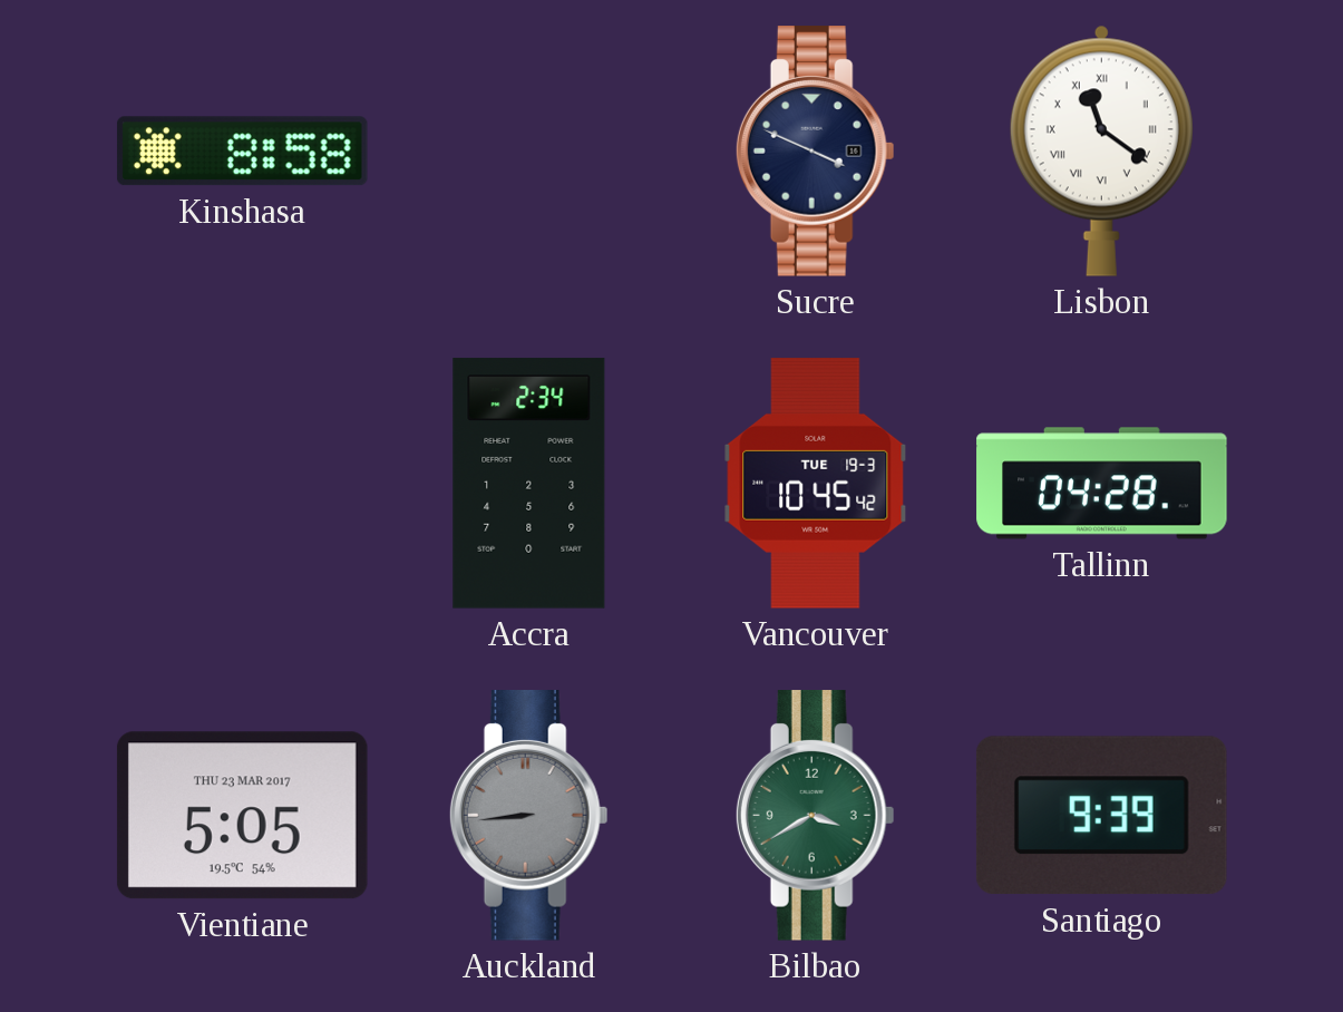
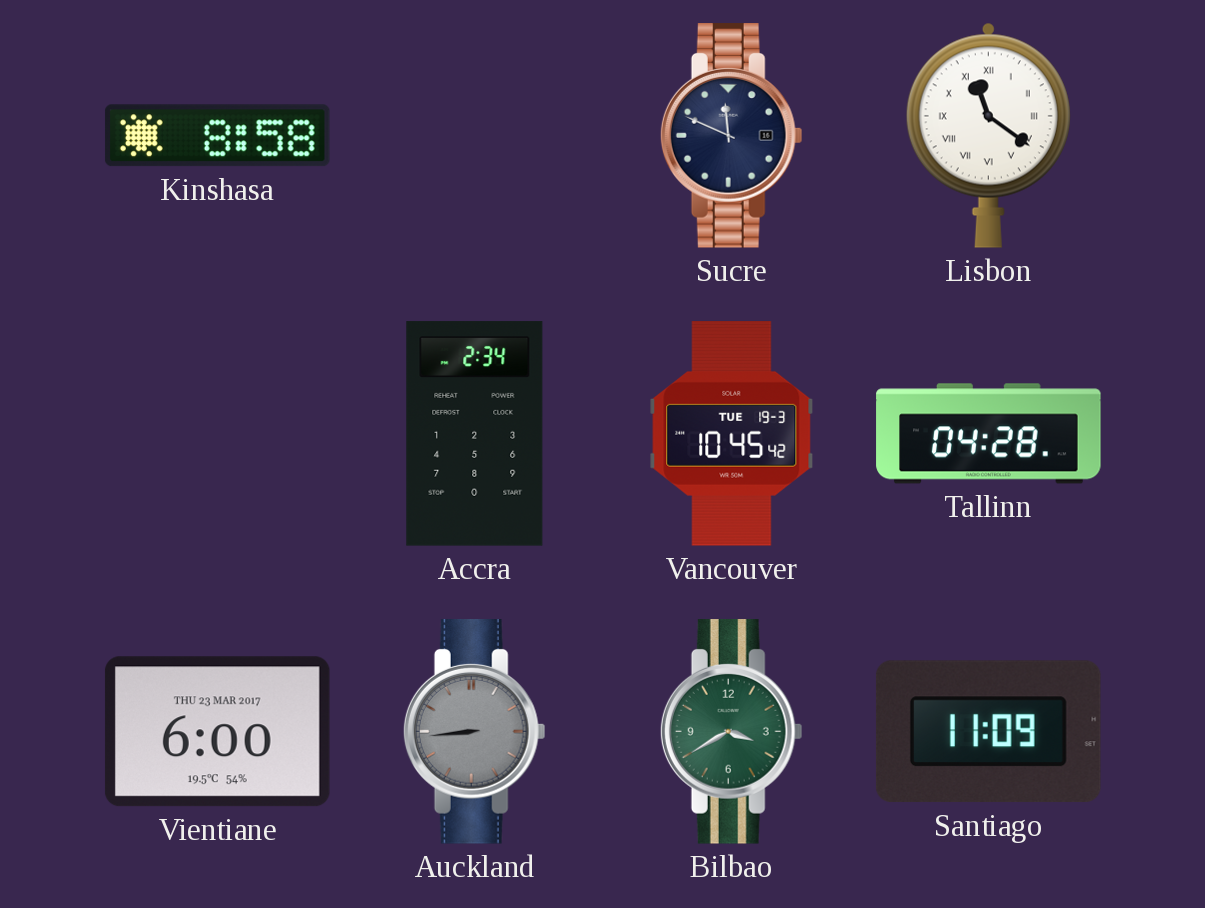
Sucre: 3:49 -> 11:49
Vientiane: 5:05 -> 6:00
Santiago: 9:39 -> 11:09
